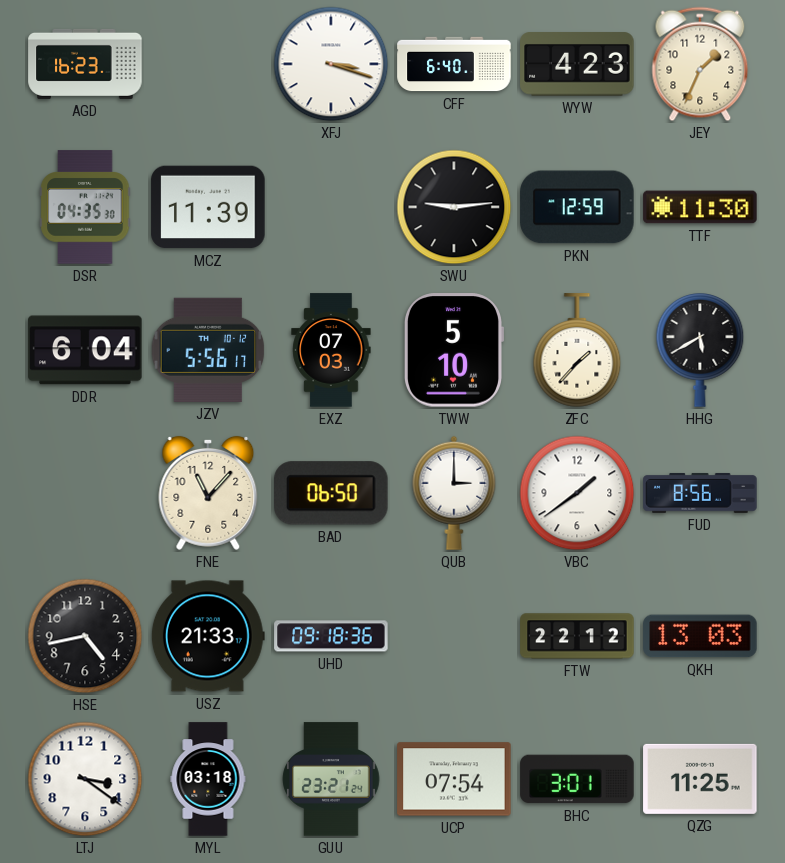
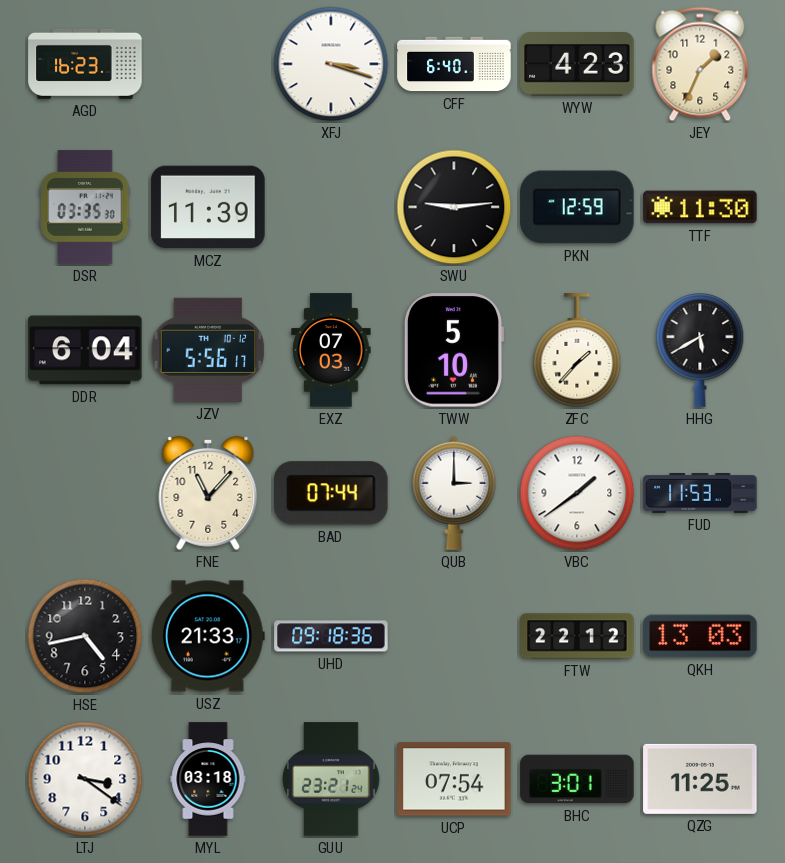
DSR: 04:35 -> 03:35
BAD: 06:50 -> 07:44
FUD: 8:56 -> 11:53
